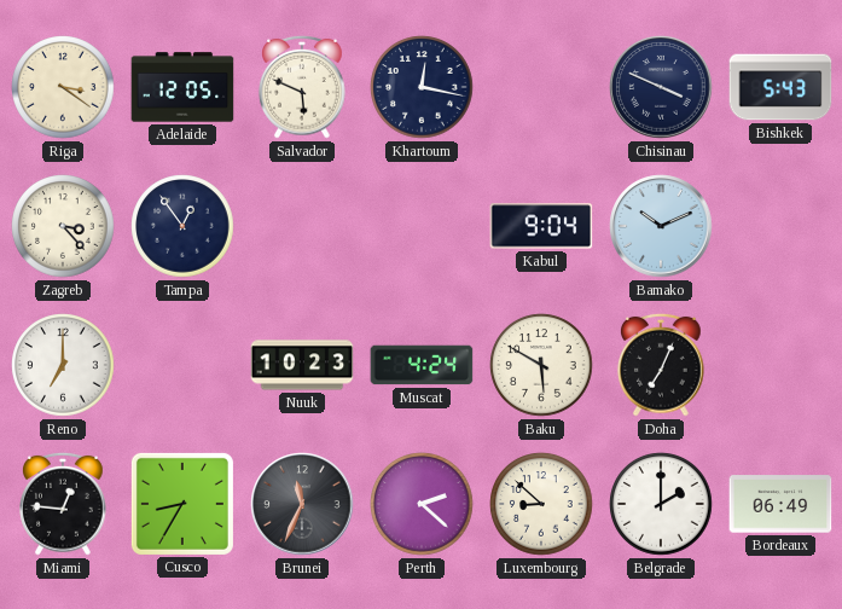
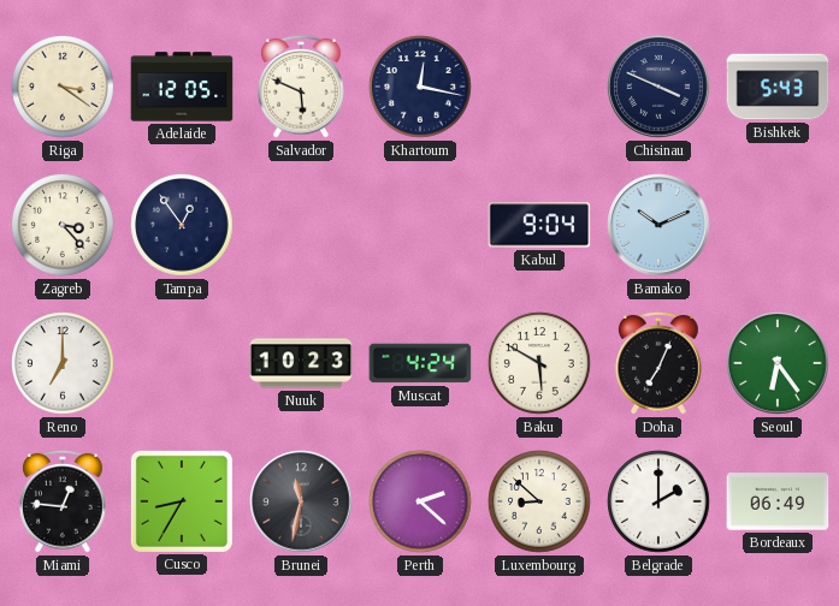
Seoul: none -> 6:24
Brunei: 11:34 -> 11:32
